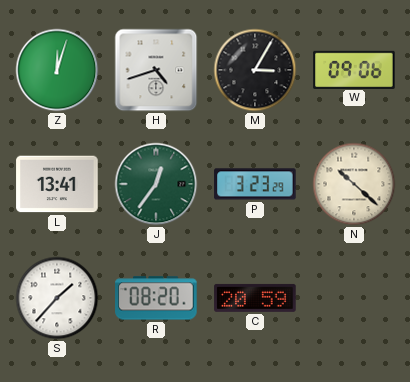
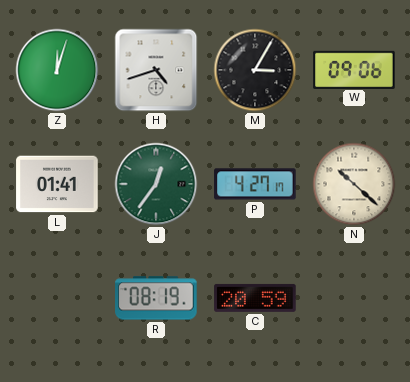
L: 13:41 -> 01:41
P: 3:23 -> 4:27
S: 1:37 -> none
R: 08:20 -> 08:19
